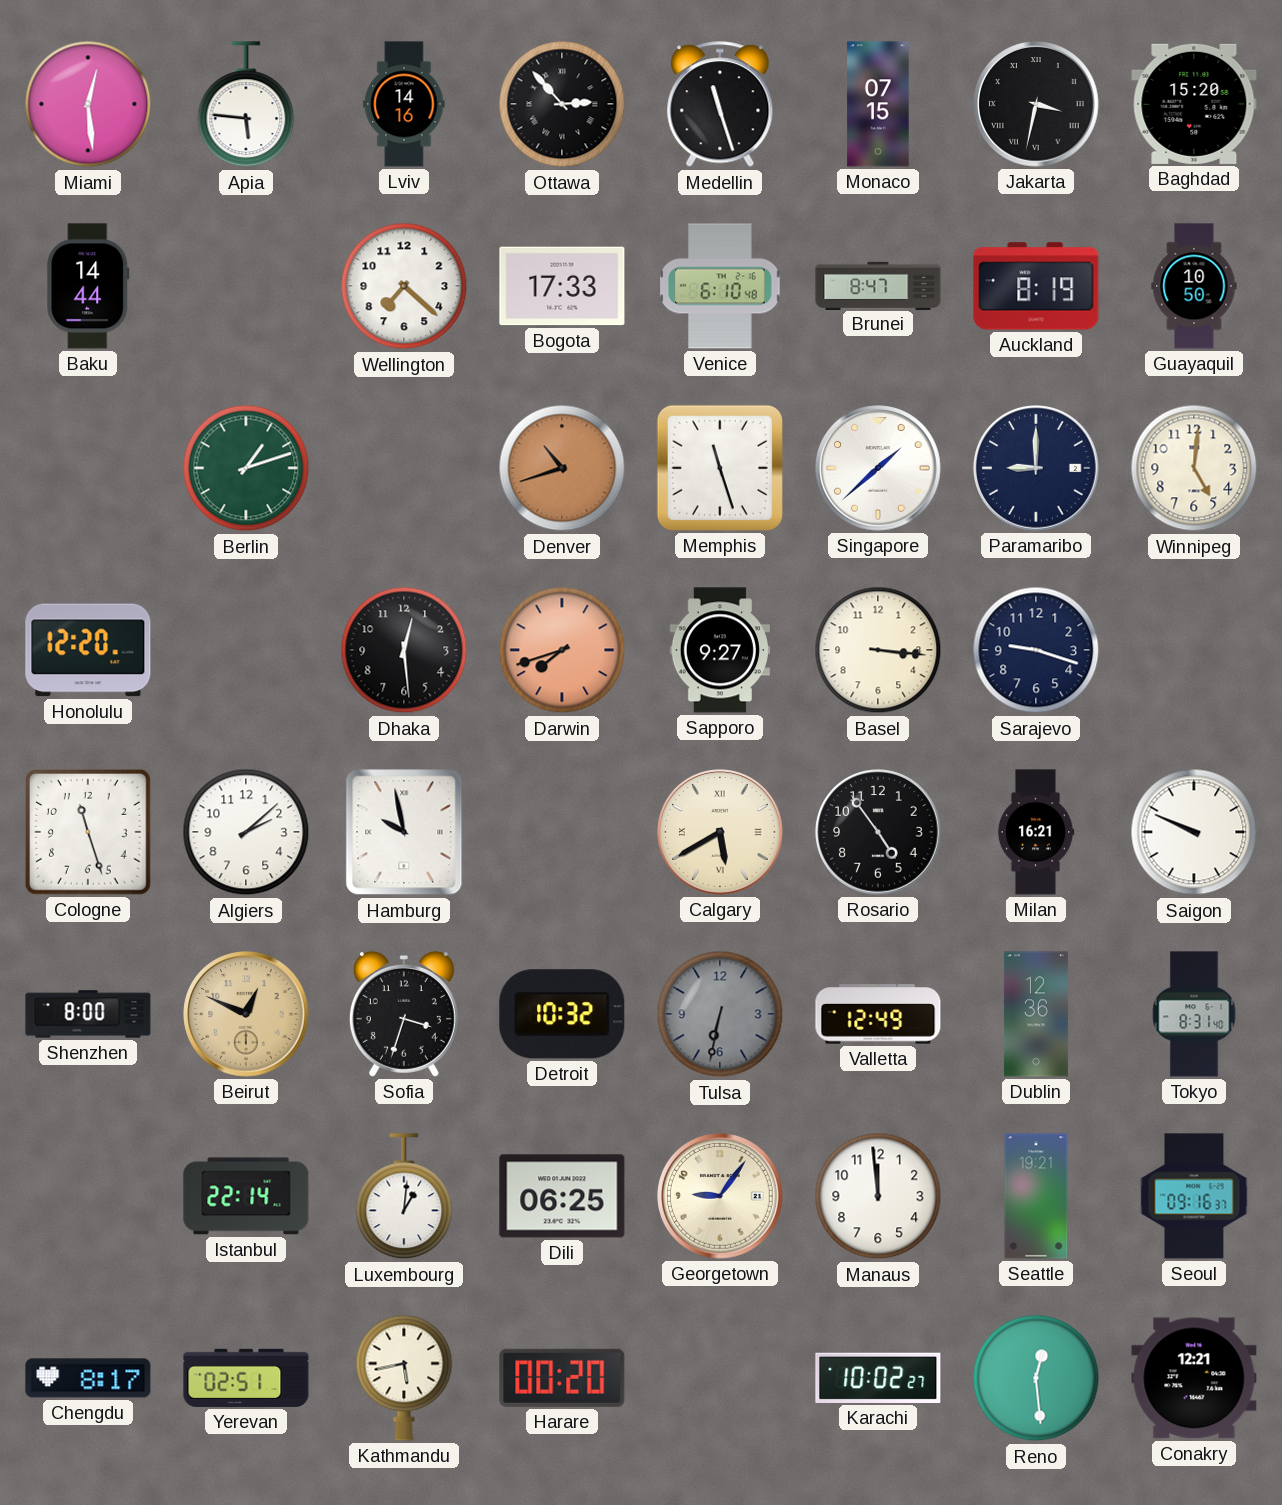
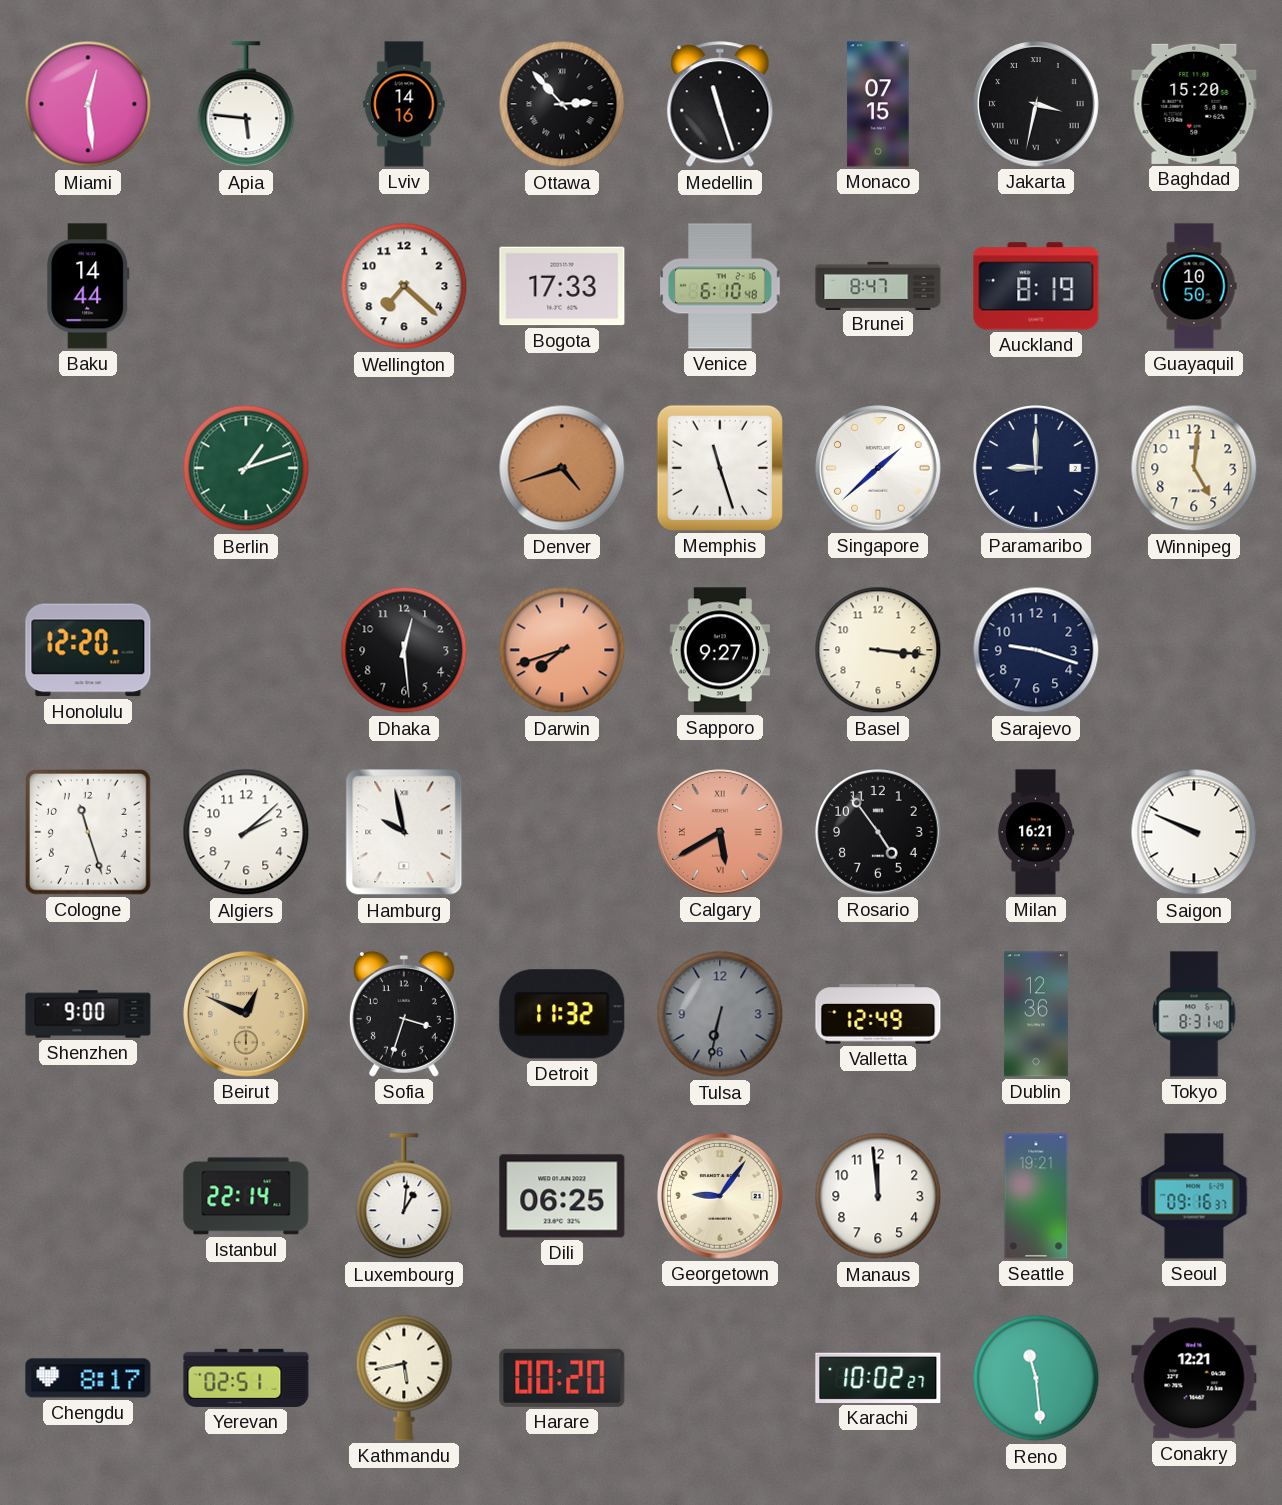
Denver: 10:42 -> 4:42
Calgary dial: cream -> salmon
Shenzhen: 8:00 -> 9:00
Detroit: 10:32 -> 11:32
Reno: 12:29 -> 11:29
